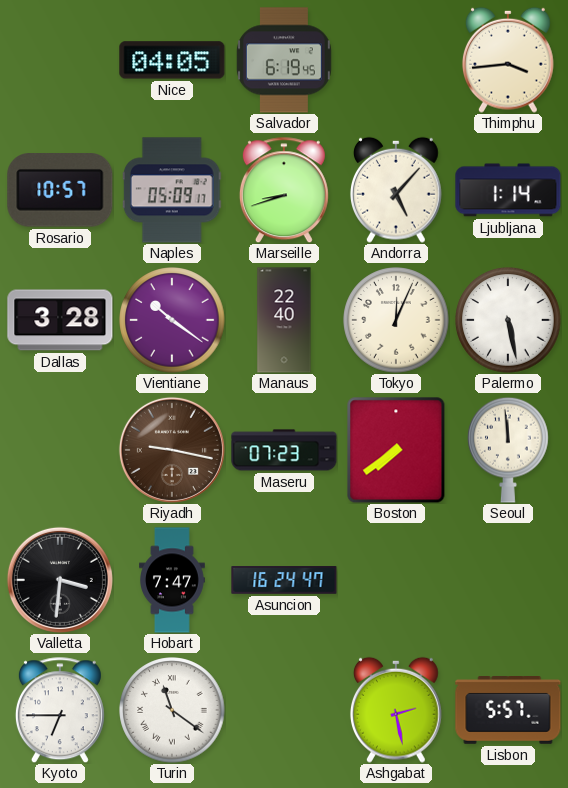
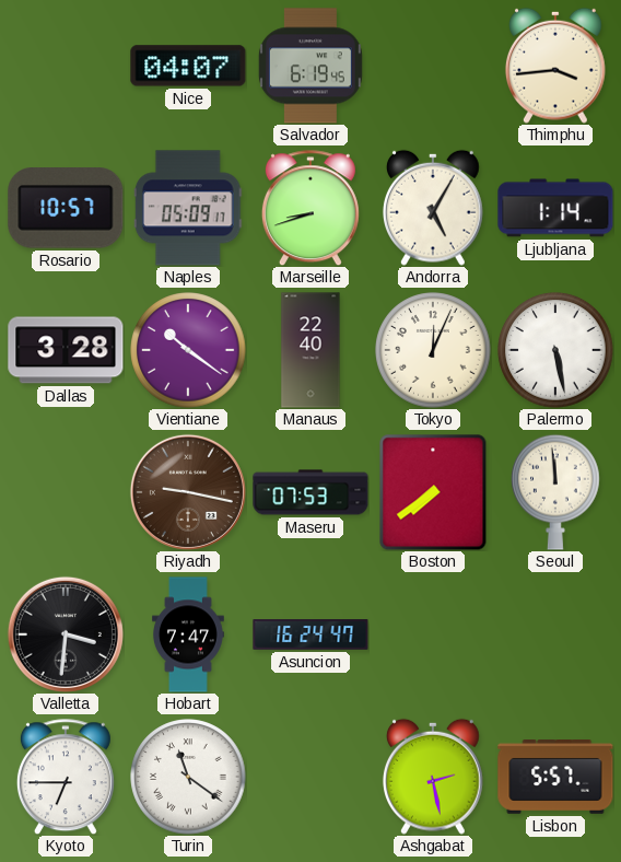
Nice: 04:05 -> 04:07
Andorra: 5:07 -> 5:05
Maseru: 07:23 -> 07:53
